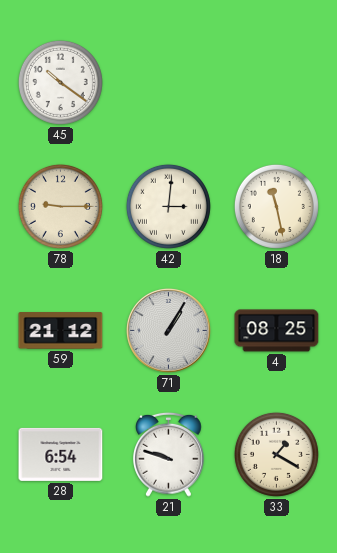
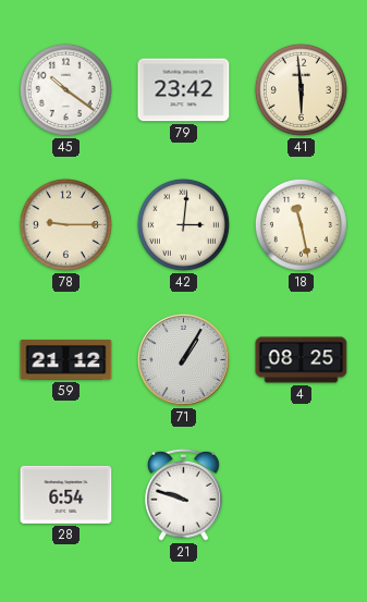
79: none -> 23:42
41: none -> 5:59
33: 1:20 -> none
